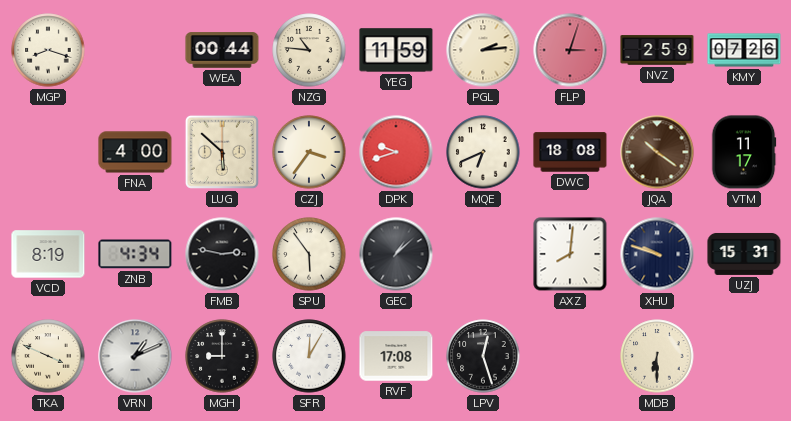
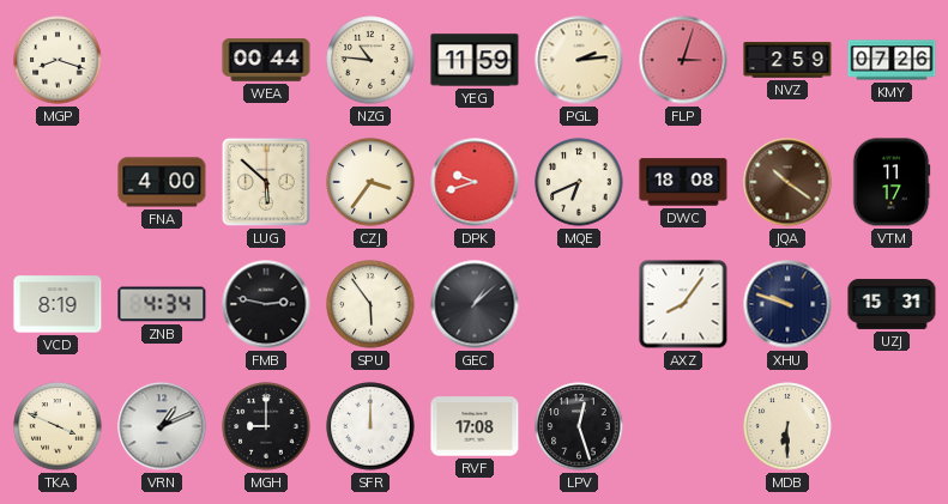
AXZ: 8:01 -> 8:06
SFR: 12:05 -> 12:00
